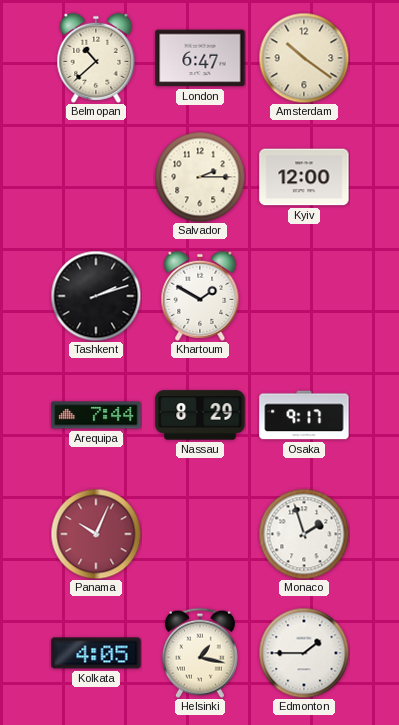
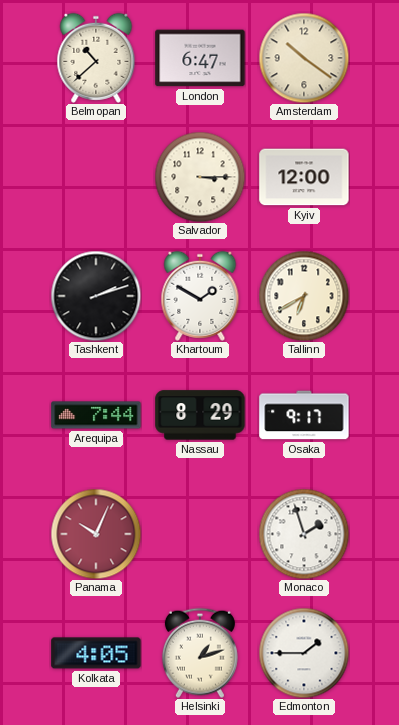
Salvador: 2:15 -> 3:15
Tallinn: none -> 6:40
Helsinki: 1:17 -> 1:12
